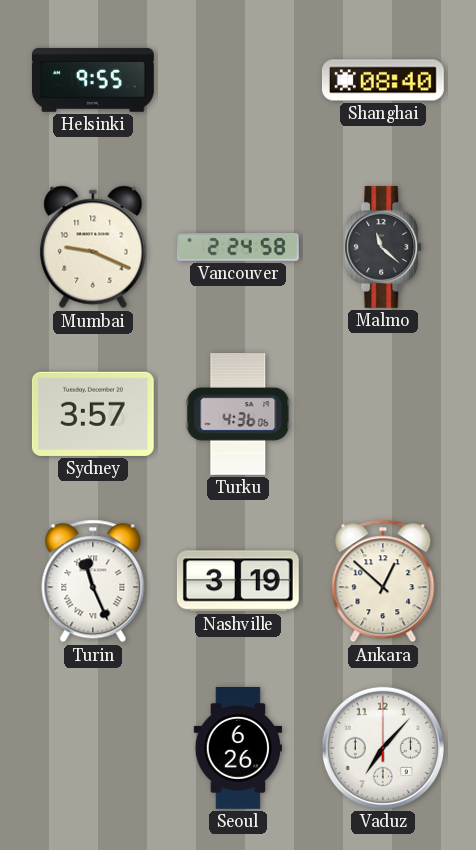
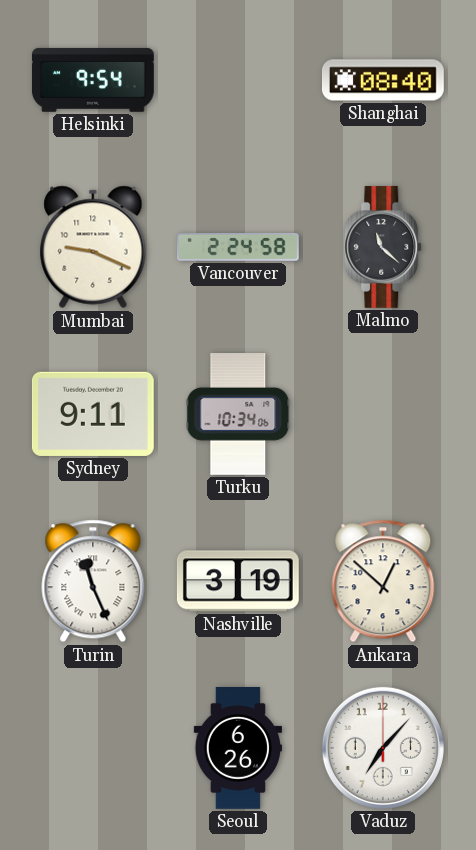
Helsinki: 9:55 -> 9:54
Sydney: 3:57 -> 9:11
Turku: 4:36 -> 10:34
